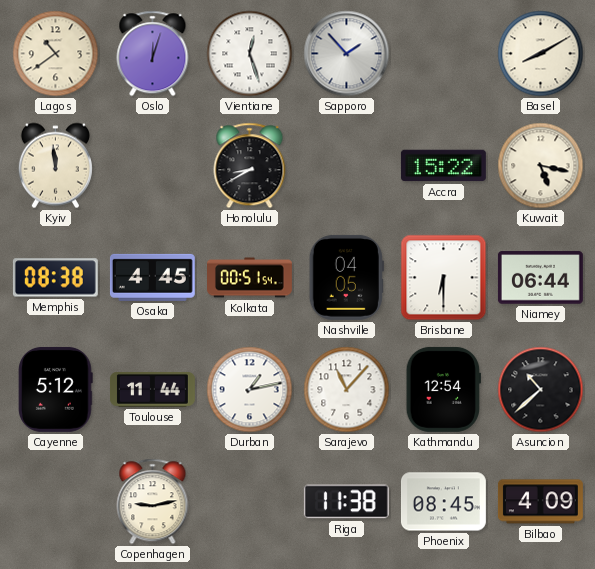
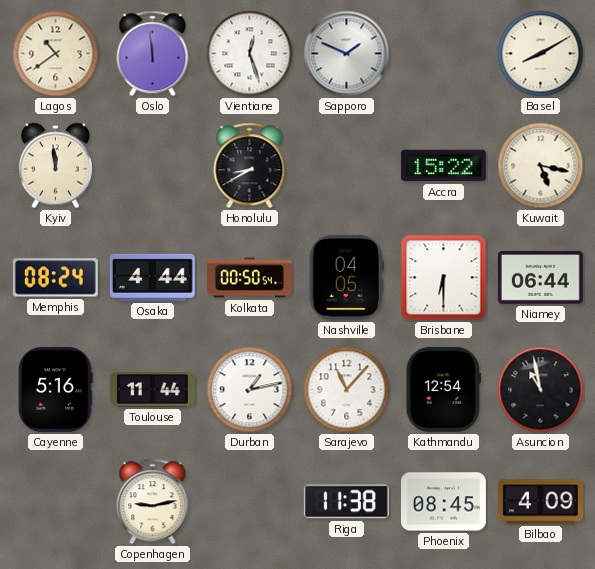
Oslo: 12:03 -> 11:59
Sapporo: 1:53 -> 1:49
Memphis: 08:38 -> 08:24
Osaka: 4:45 -> 4:44
Kolkata: 00:51 -> 00:50
Cayenne: 5:12 -> 5:16
Asuncion: 10:38 -> 10:58
